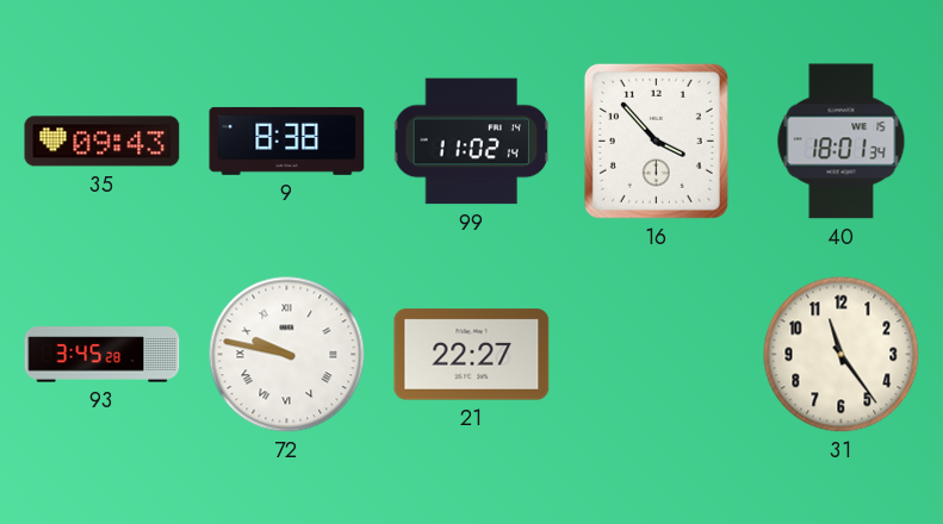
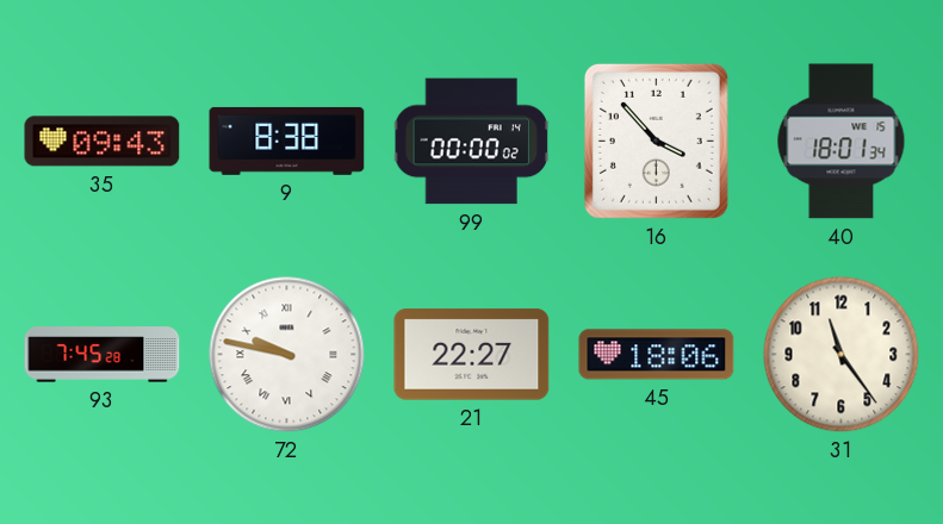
99: 11:02 -> 00:00
93: 3:45 -> 7:45
45: none -> 18:06
